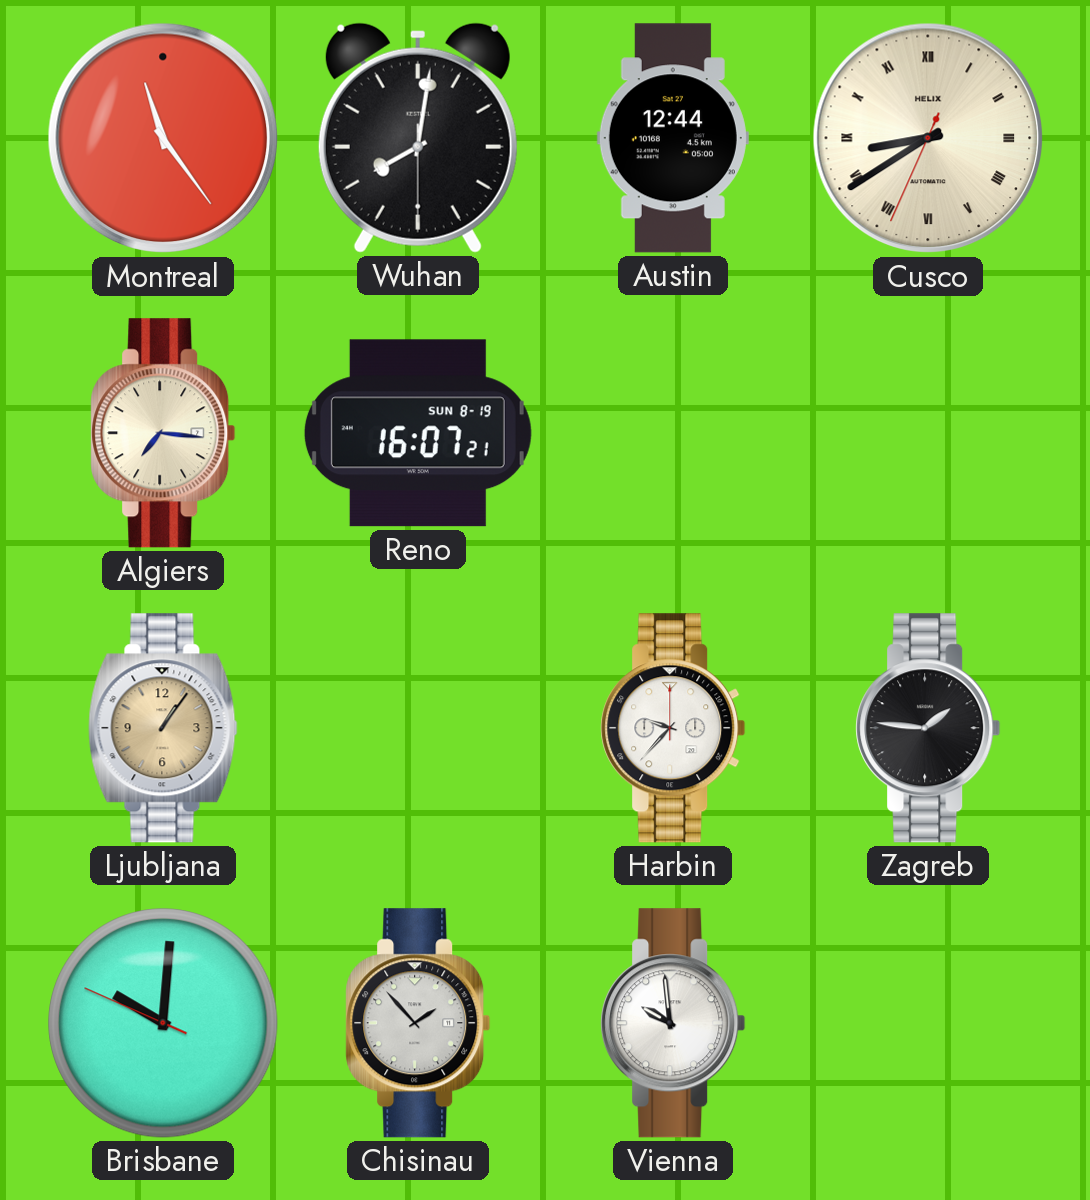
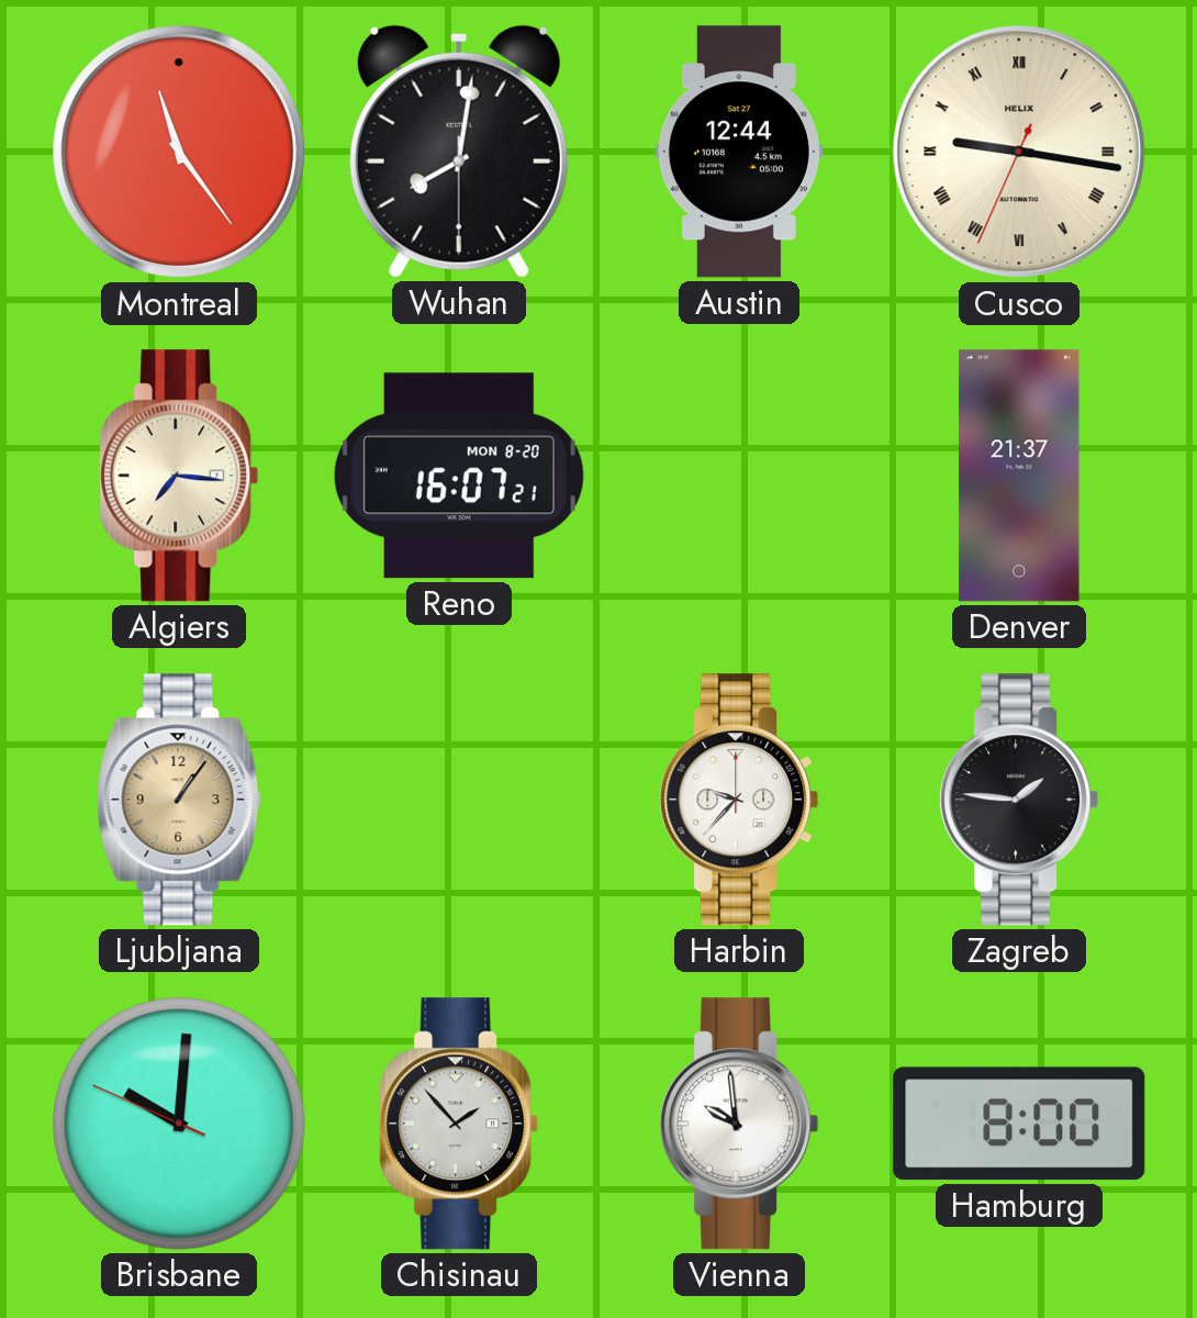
Cusco: 8:39 -> 9:16
Reno date: SUN 8-19 -> MON 8-20
Denver: none -> 21:37
Hamburg: none -> 8:00
